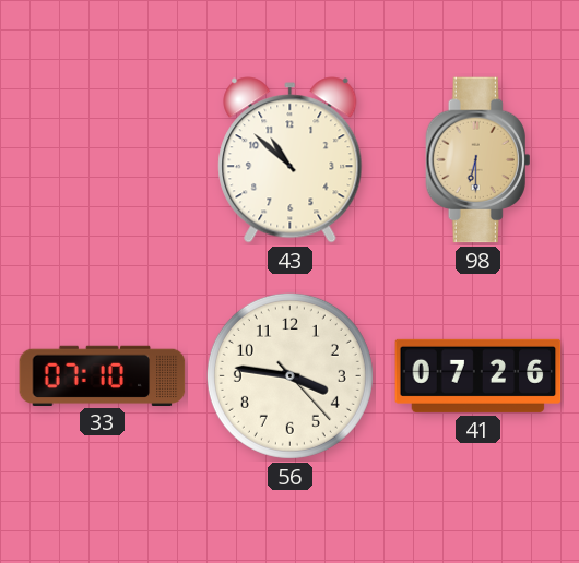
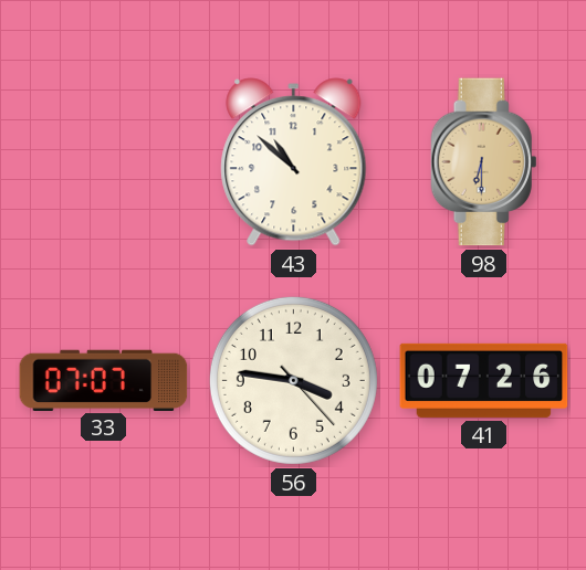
33: 07:10 -> 07:07
